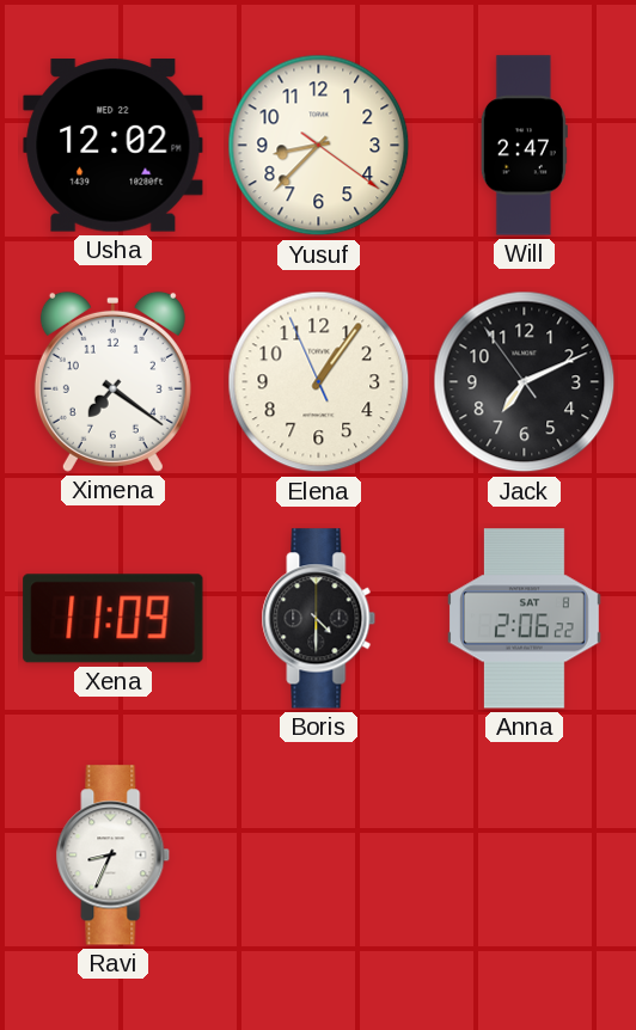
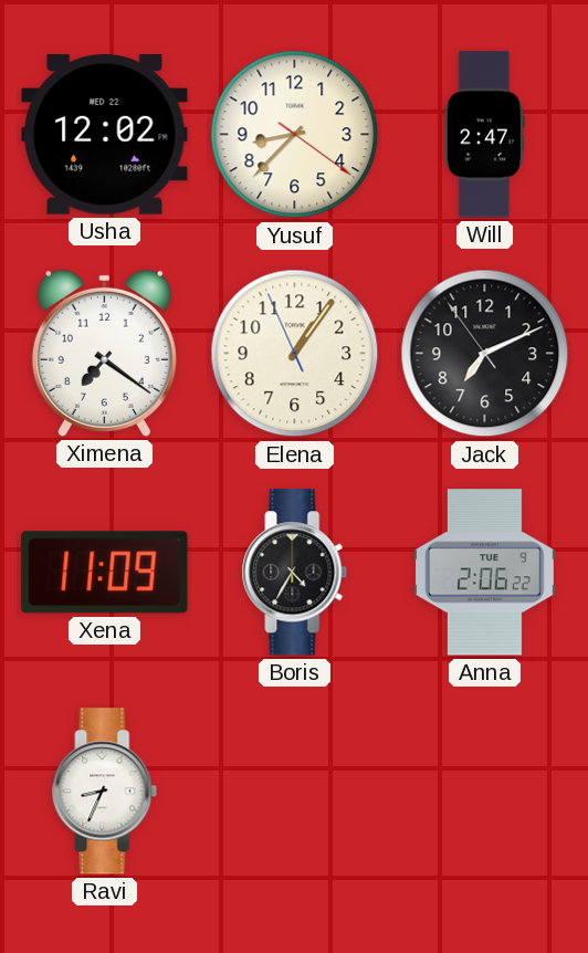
Boris: 4:30 -> 4:35
Anna date: SAT 8 -> TUE 9
